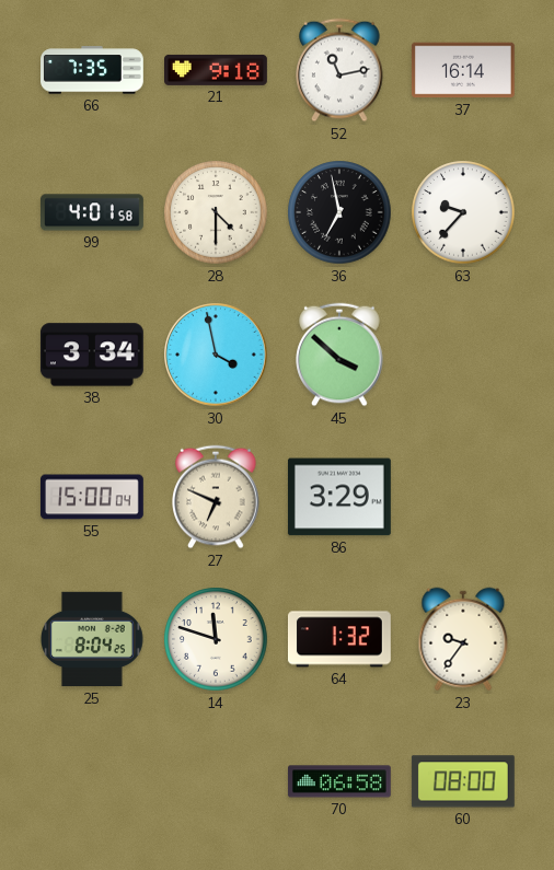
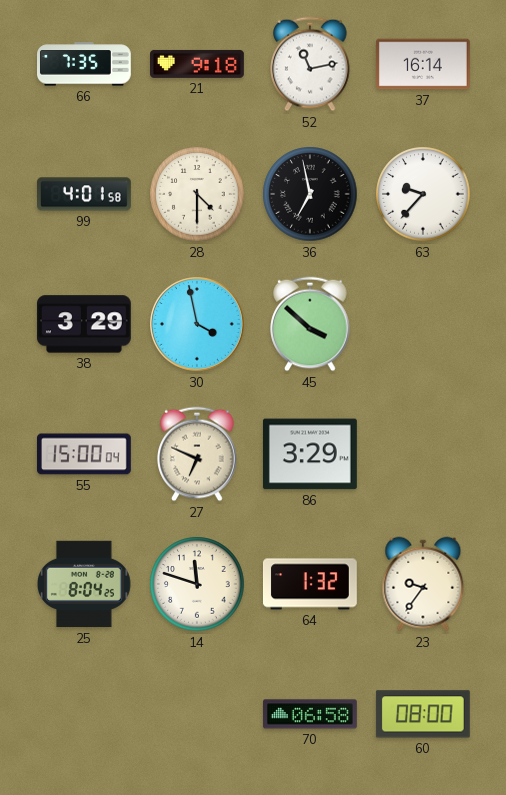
38: 3:34 -> 3:29
